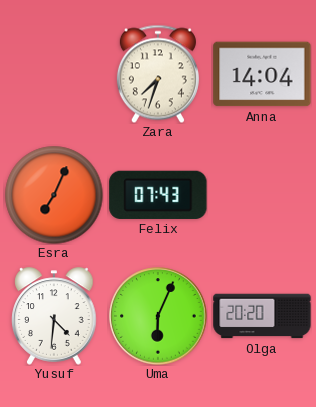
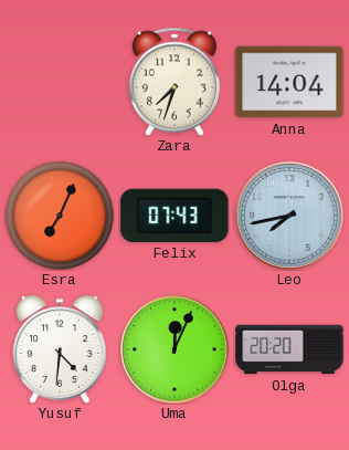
Leo: none -> 7:43
Uma: 6:04 -> 12:04
